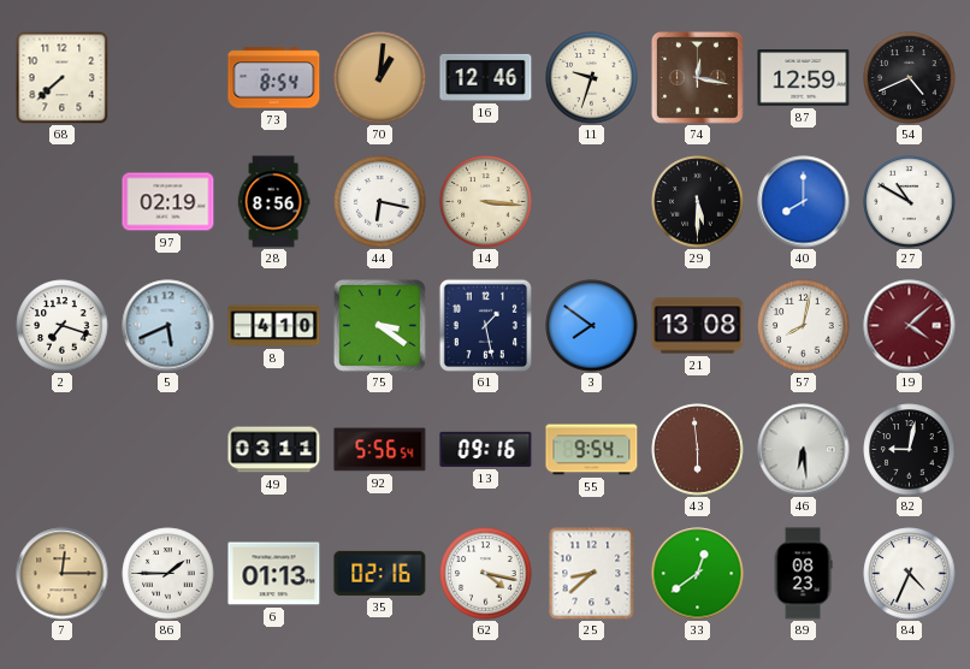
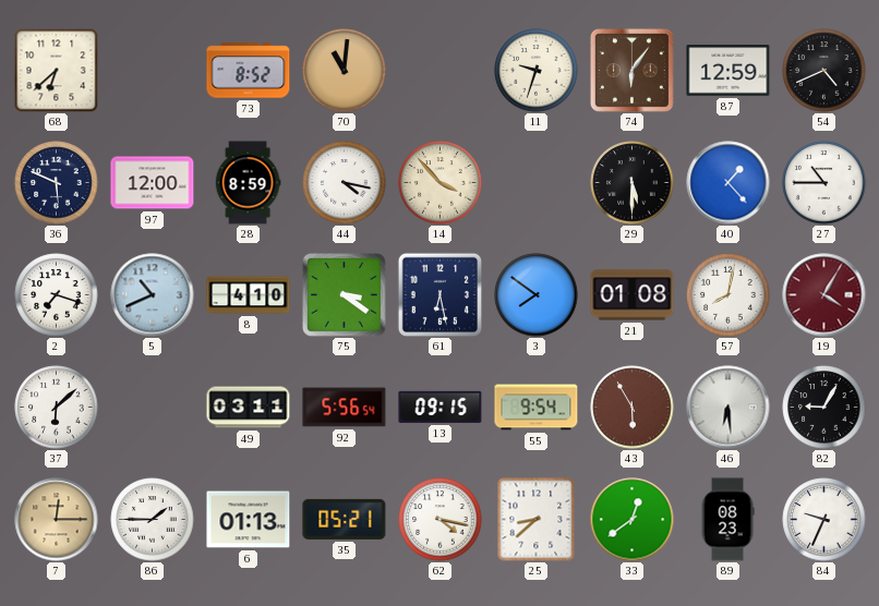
68: 7:38 -> 6:38
73: 8:54 -> 8:52
70: 1:01 -> 11:01
16: 12:46 -> none
74: 12:17 -> 6:06
36: none -> 5:49
97: 02:19 -> 12:00
28: 8:56 -> 8:59
44: 6:17 -> 4:17
14: 3:16 -> 3:53
40: 8:00 -> 1:23
27: 10:50 -> 10:45
5: 5:41 -> 10:41
61: 1:28 -> 6:28
21: 13:08 -> 01:08
19: 4:08 -> 4:05
37: none -> 6:08
13: 09:16 -> 09:15
43: 5:59 -> 5:55
82: 9:02 -> 9:05
35: 02:16 -> 05:21
84: 4:34 -> 9:34
